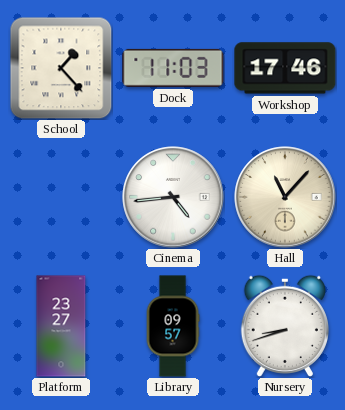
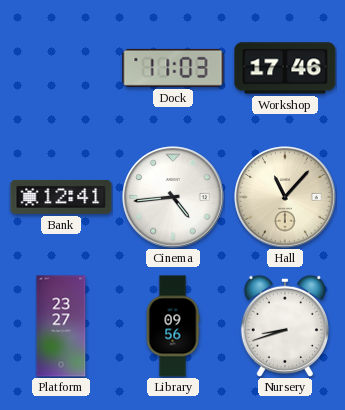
School: 1:23 -> none
Bank: none -> 12:41
Library: 09:57 -> 09:56
